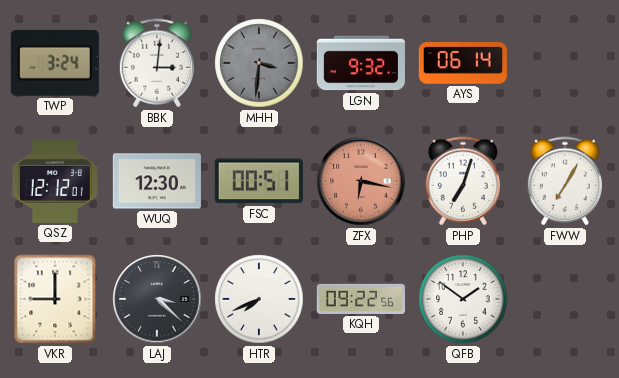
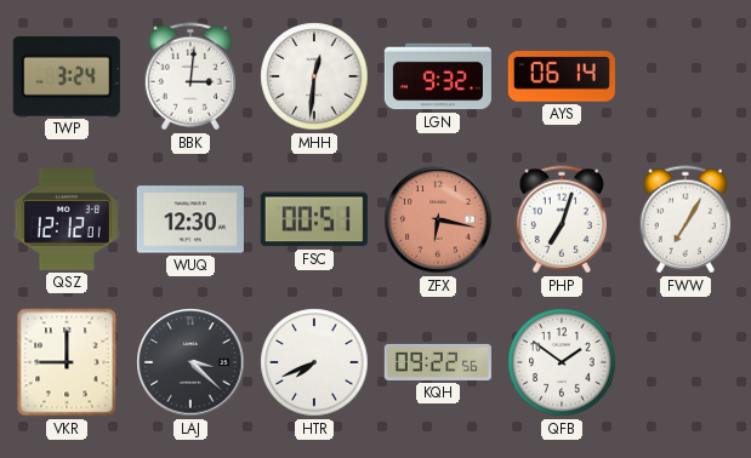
MHH: 3:31 -> 12:31
MHH dial: grey -> white
